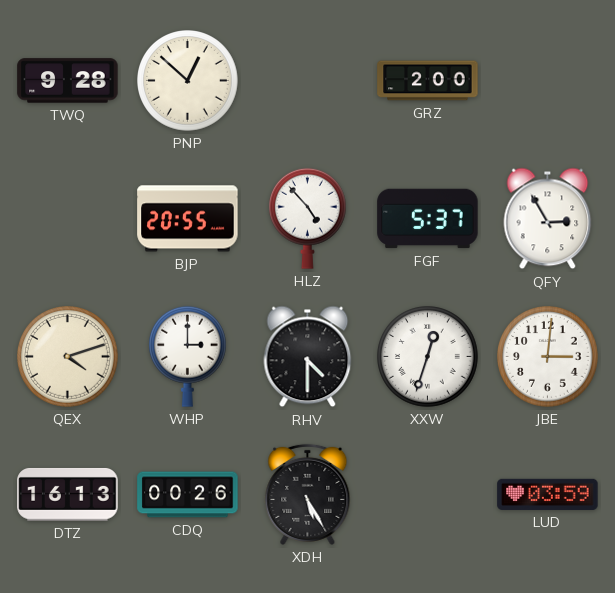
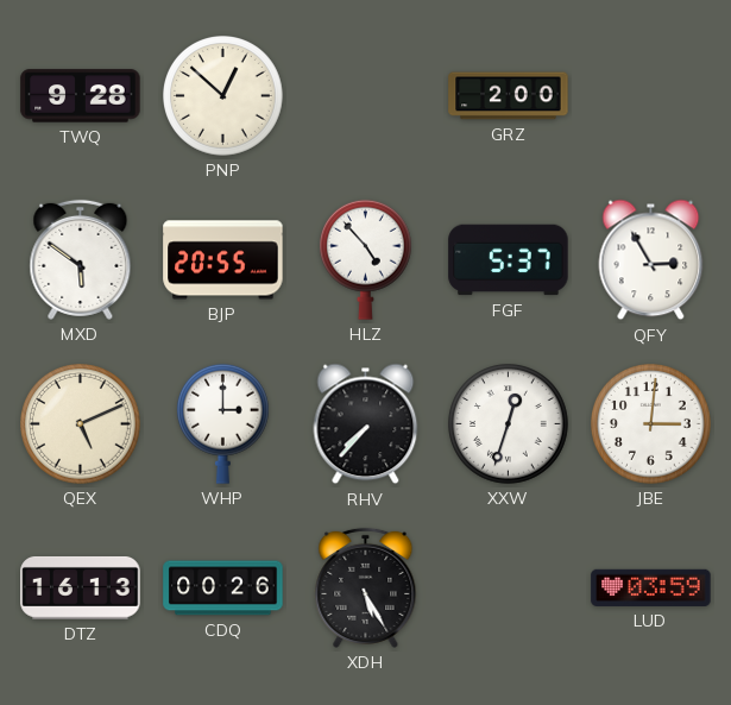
MXD: none -> 5:51
QEX: 4:12 -> 5:11
RHV: 4:30 -> 7:37
